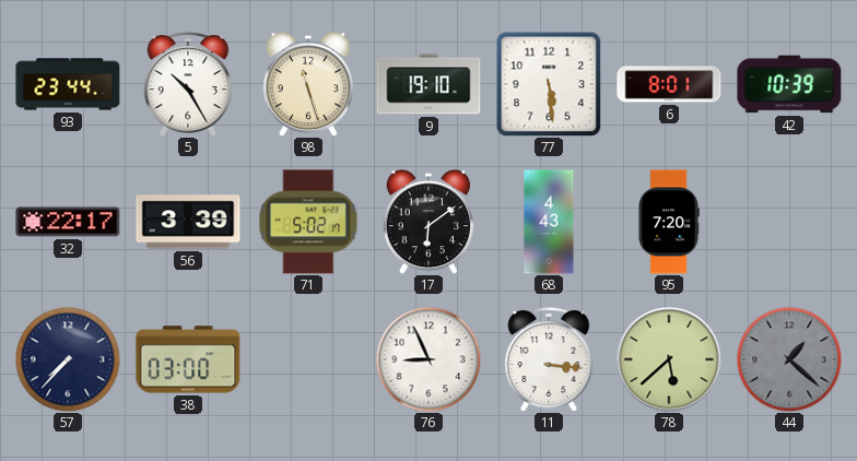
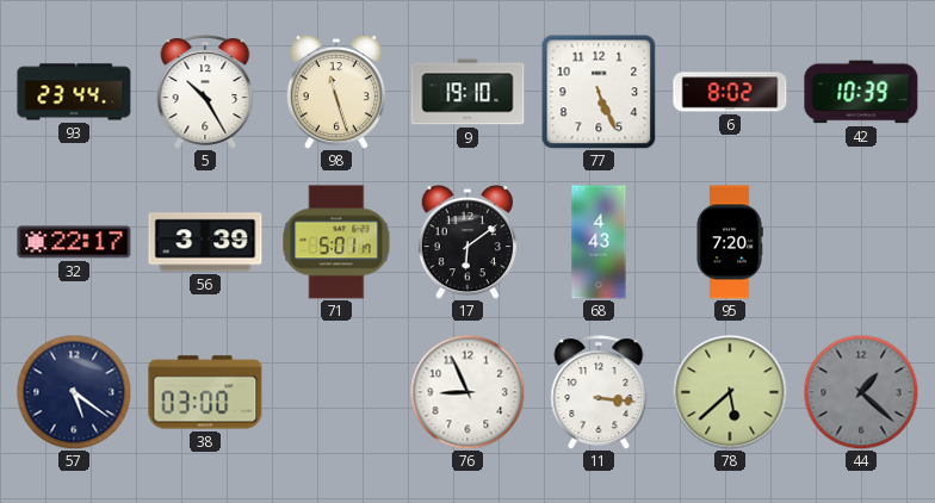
77: 5:29 -> 5:26
6: 8:01 -> 8:02
71: 5:02 -> 5:01
57: 7:37 -> 5:21
